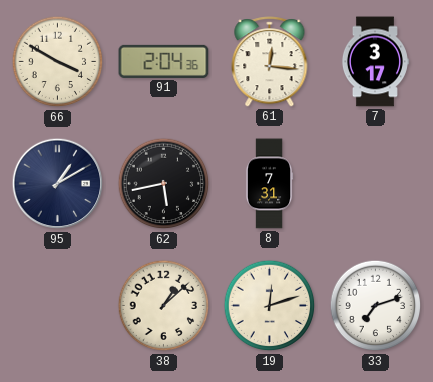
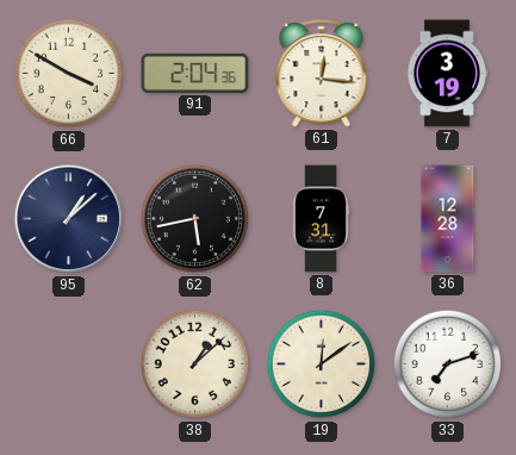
7: 3:17 -> 3:19
95: 1:10 -> 1:08
36: none -> 12:28
19: 12:12 -> 12:09
